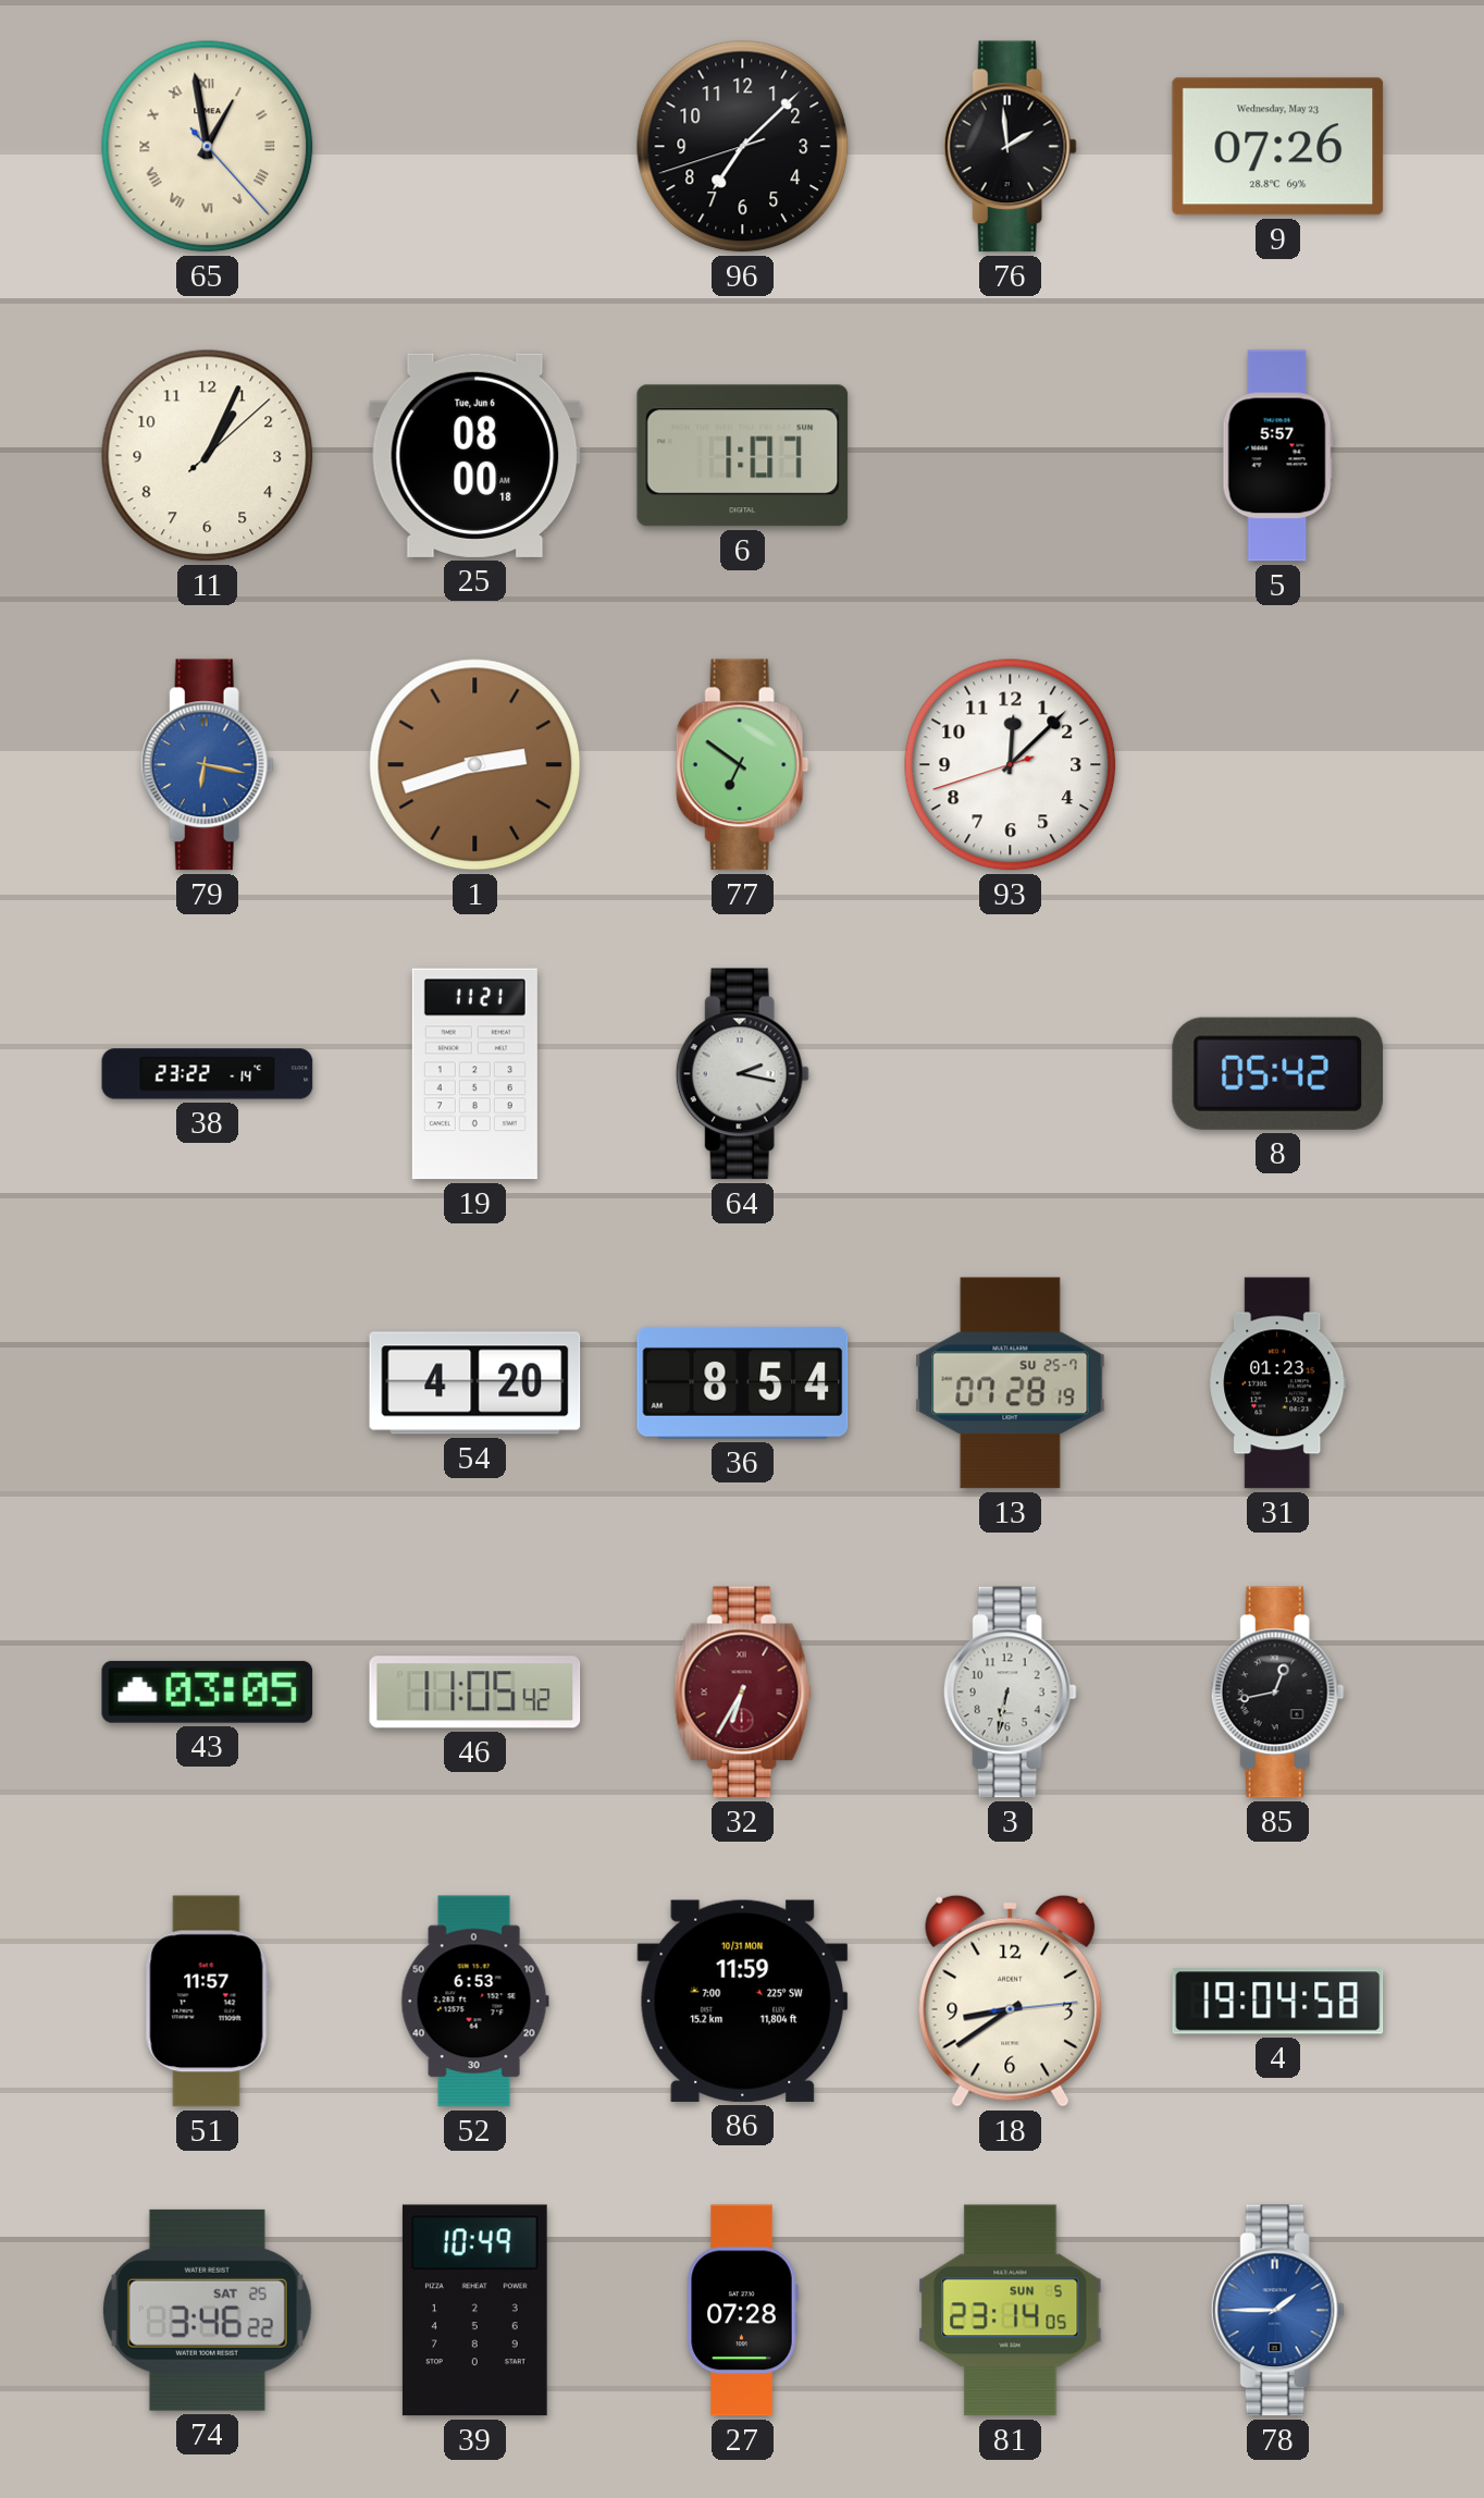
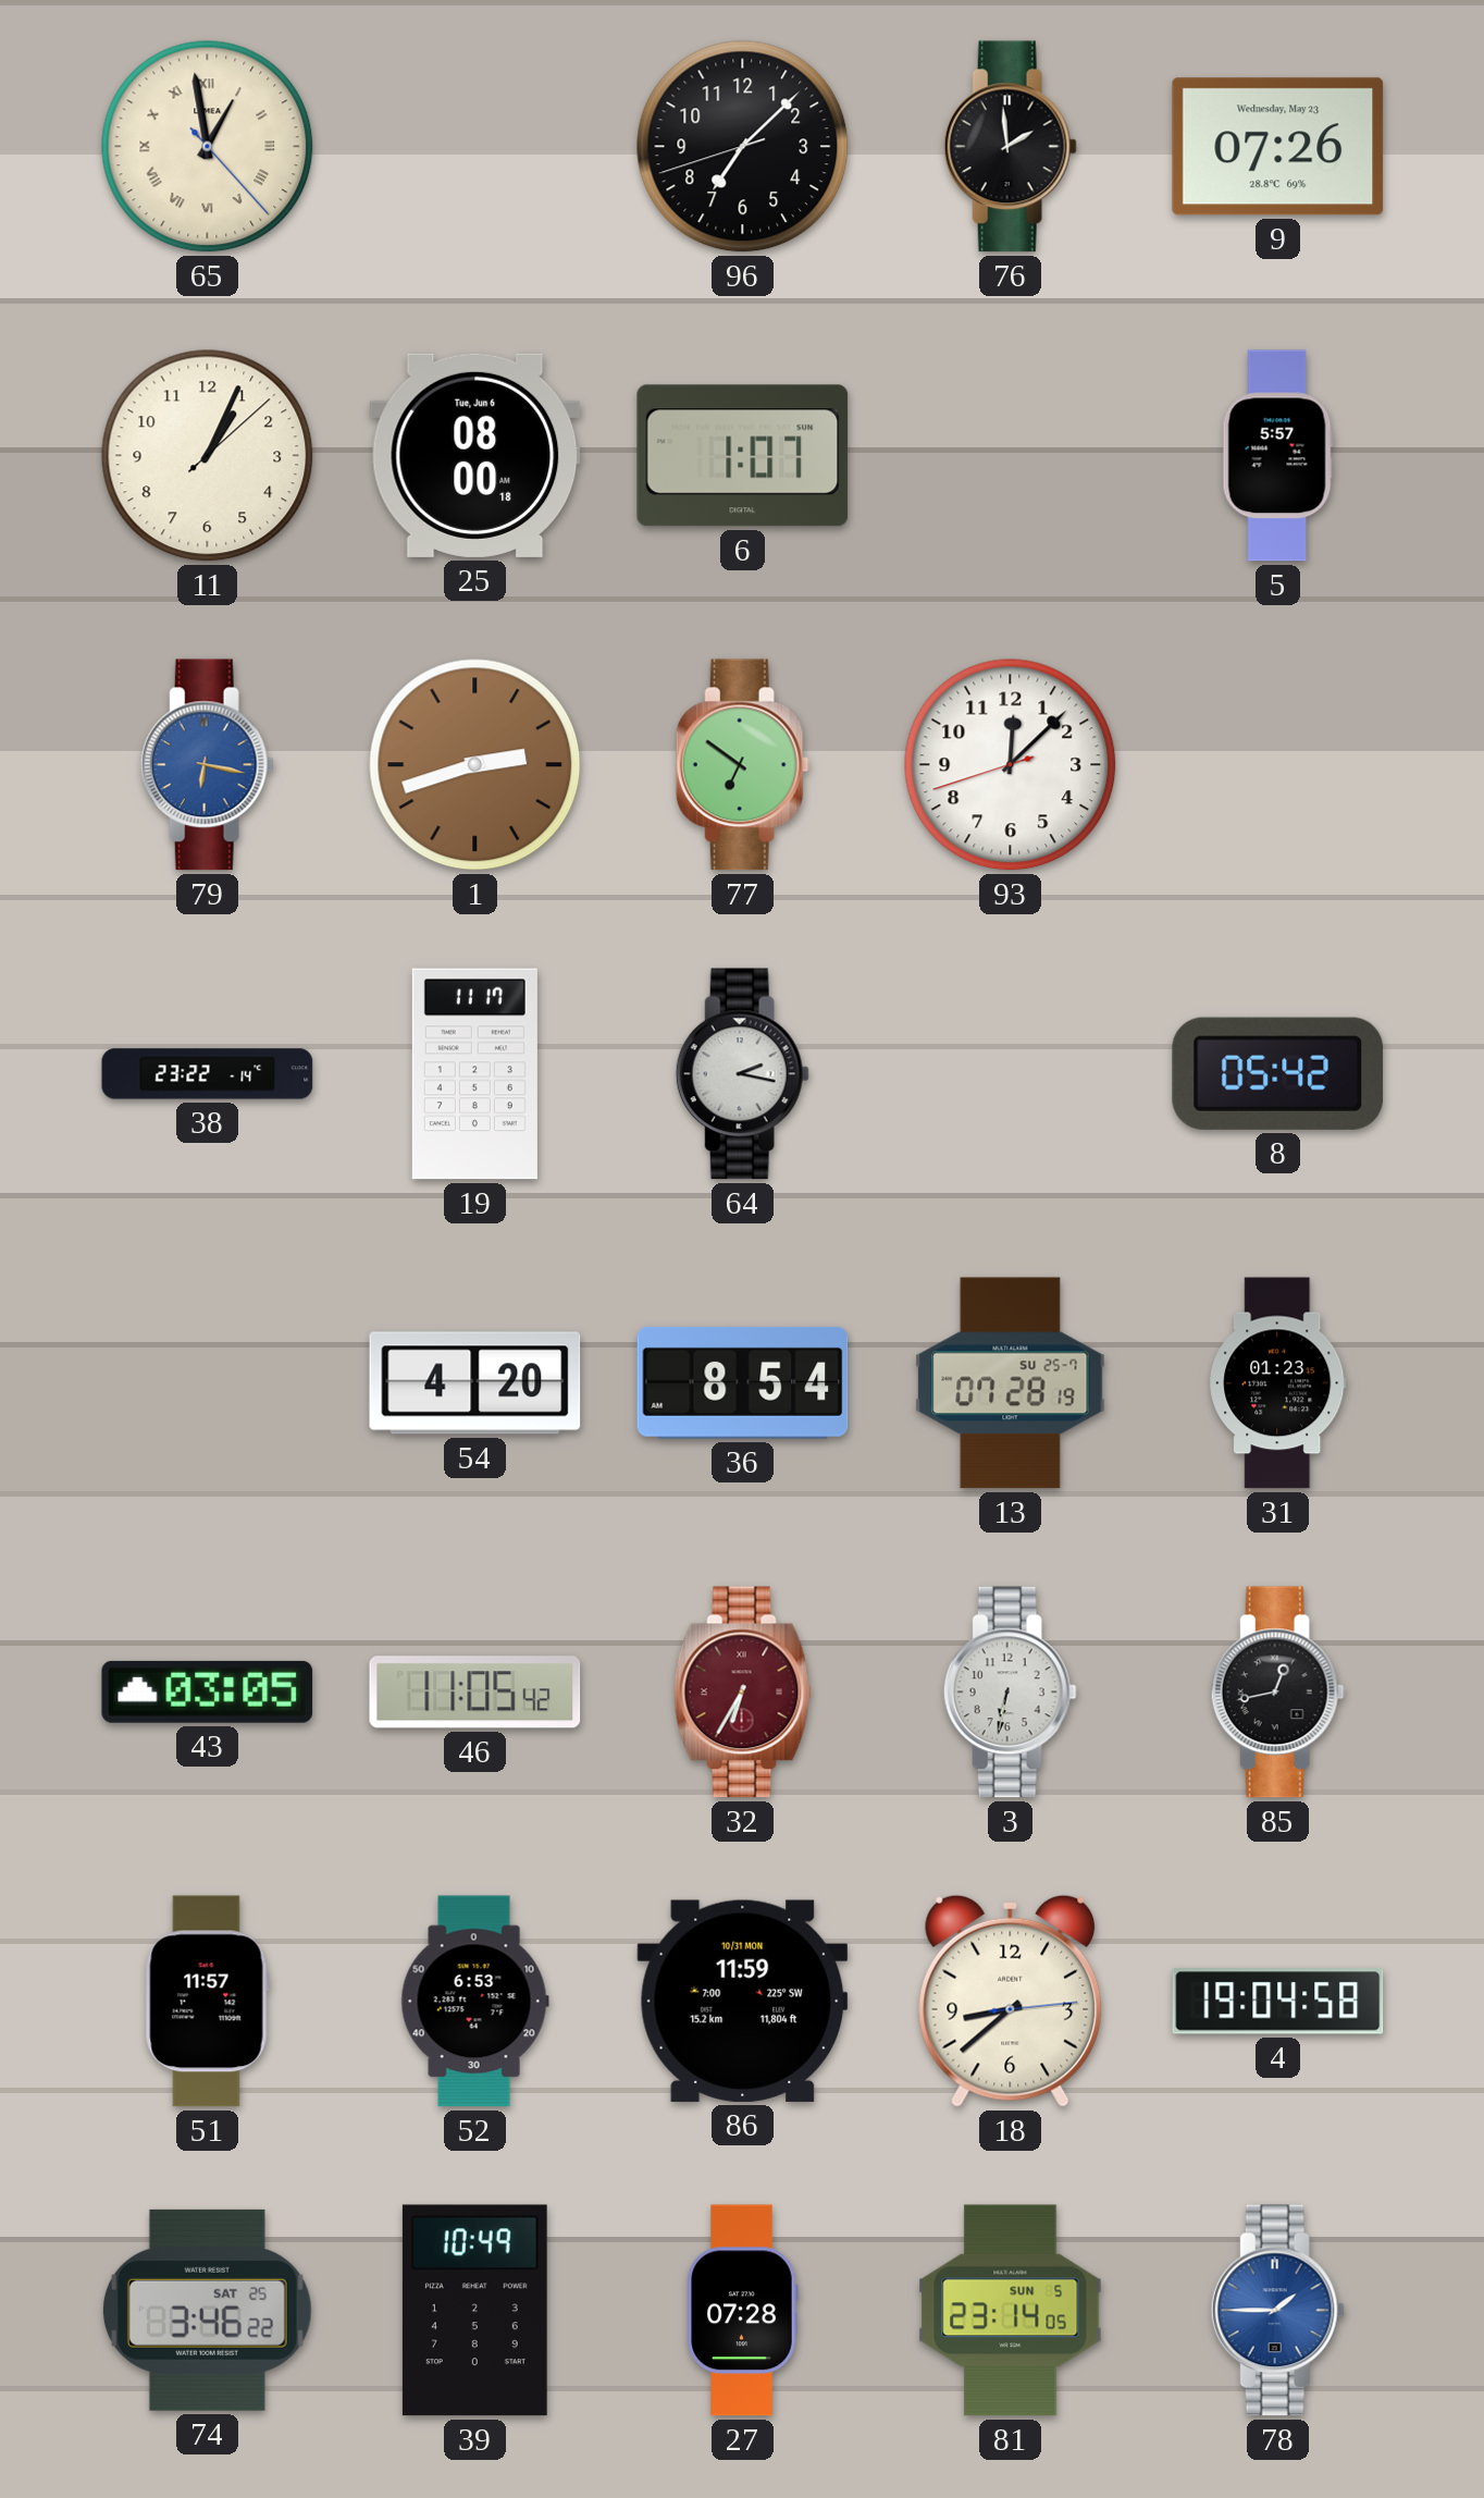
19: 11:21 -> 11:17
18: 8:39 -> 8:38
